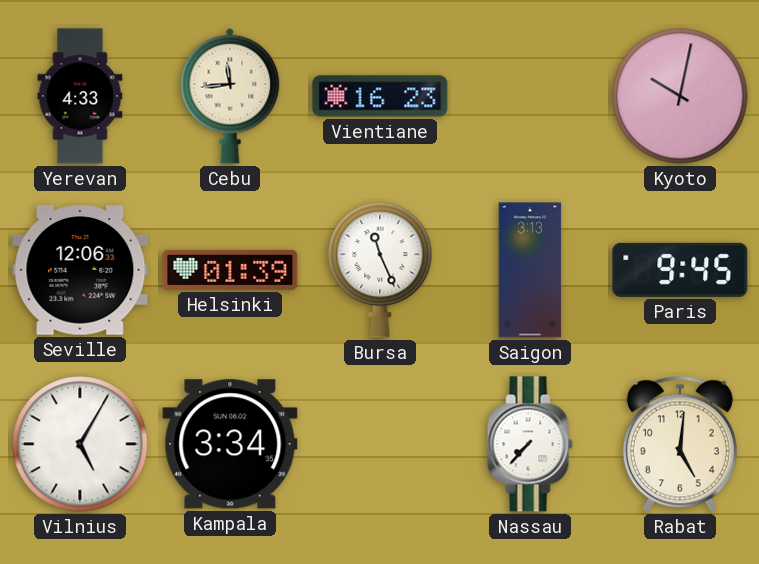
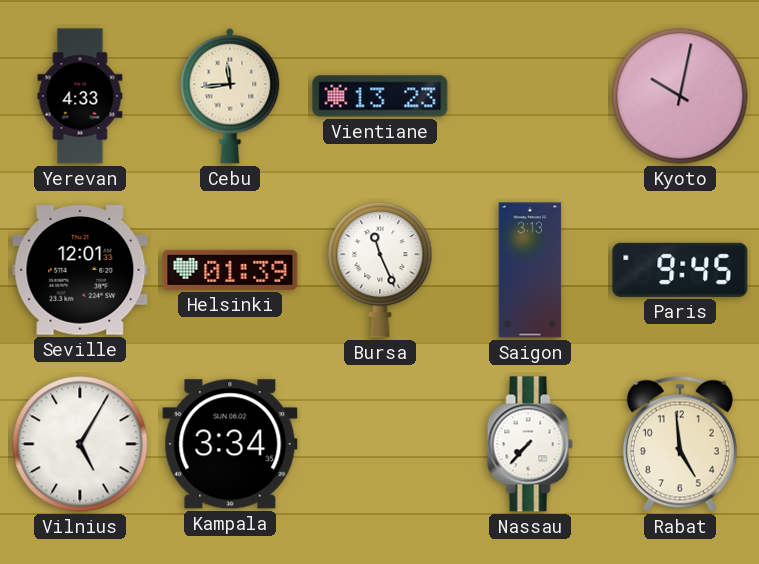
Vientiane: 16:23 -> 13:23
Seville: 12:06 -> 12:01
Rabat: 5:01 -> 4:59
